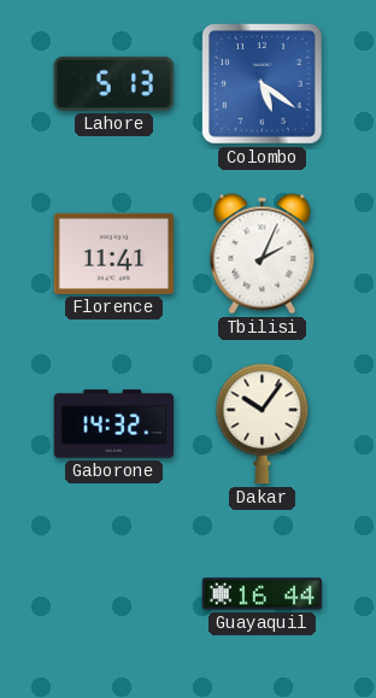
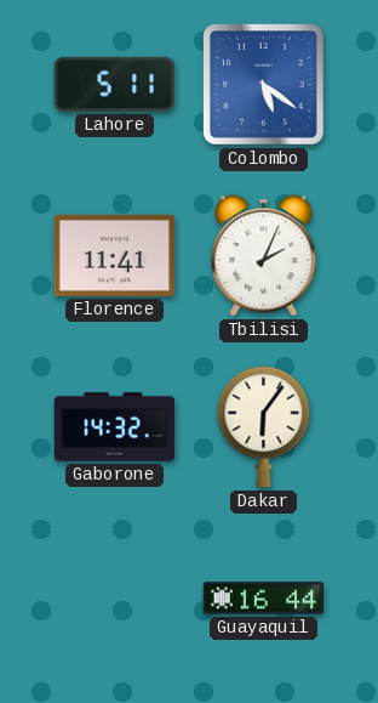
Lahore: 5:13 -> 5:11
Dakar: 10:06 -> 6:06
